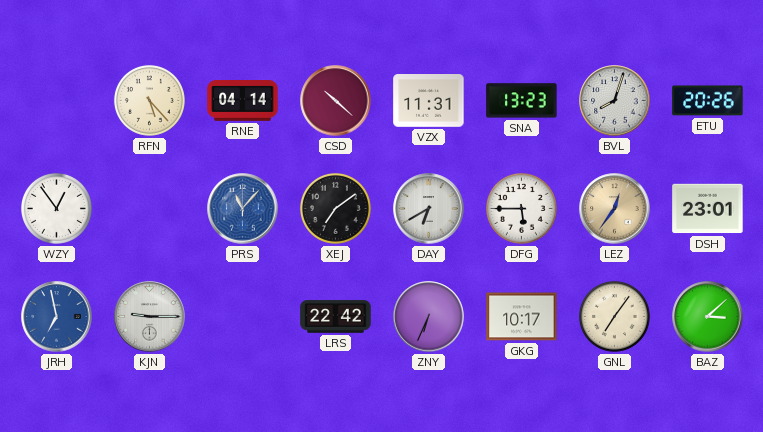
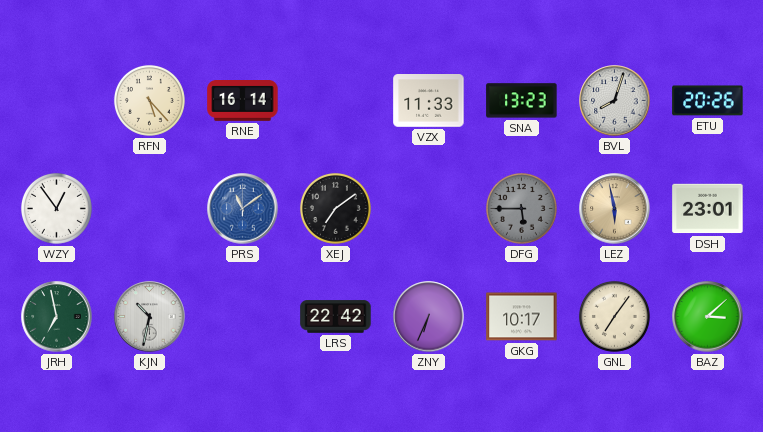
RNE: 04:14 -> 16:14
CSD: 10:22 -> none
VZX: 11:31 -> 11:33
PRS: 11:07 -> 11:09
DAY: 6:40 -> none
DFG dial: white -> grey
LEZ: 12:36 -> 5:58
JRH dial: blue -> green
KJN: 9:15 -> 10:32
